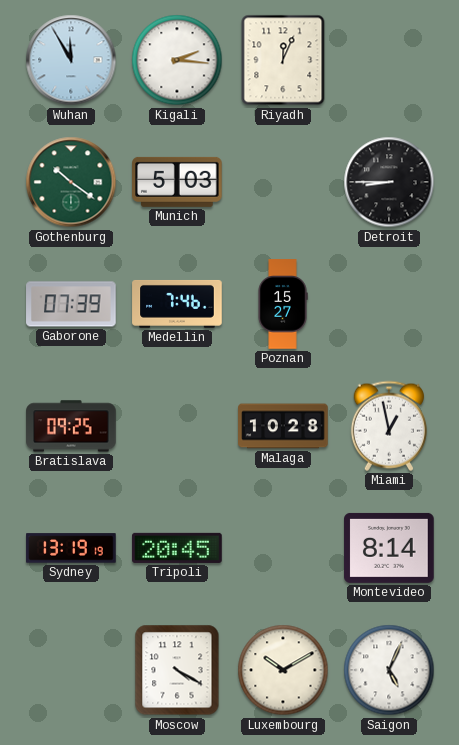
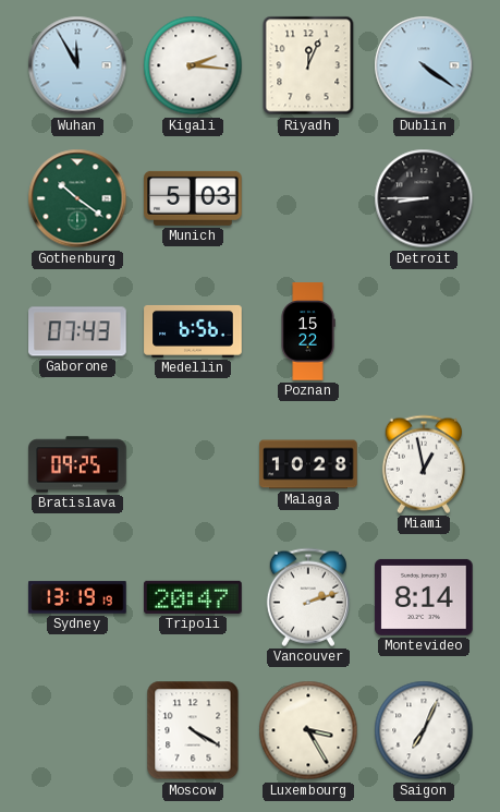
Dublin: none -> 4:21
Gaborone: 07:39 -> 07:43
Medellin: 7:46 -> 6:56
Poznan: 15:27 -> 15:22
Tripoli: 20:45 -> 20:47
Vancouver: none -> 2:12
Luxembourg: 10:10 -> 3:25
Saigon: 5:04 -> 7:04
